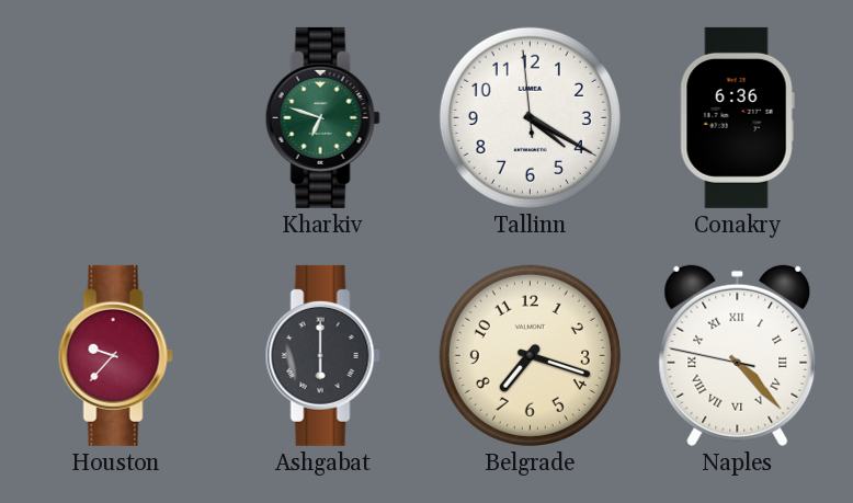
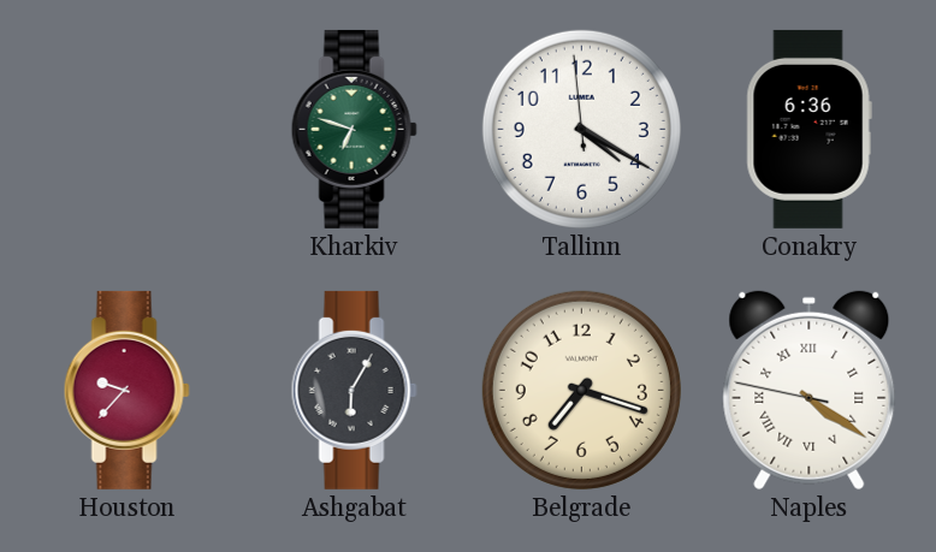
Ashgabat: 6:00 -> 6:05
Naples: 4:22 -> 4:20
